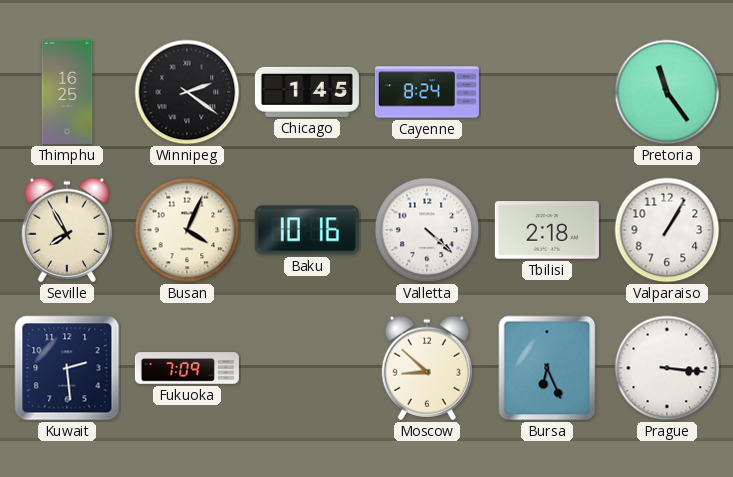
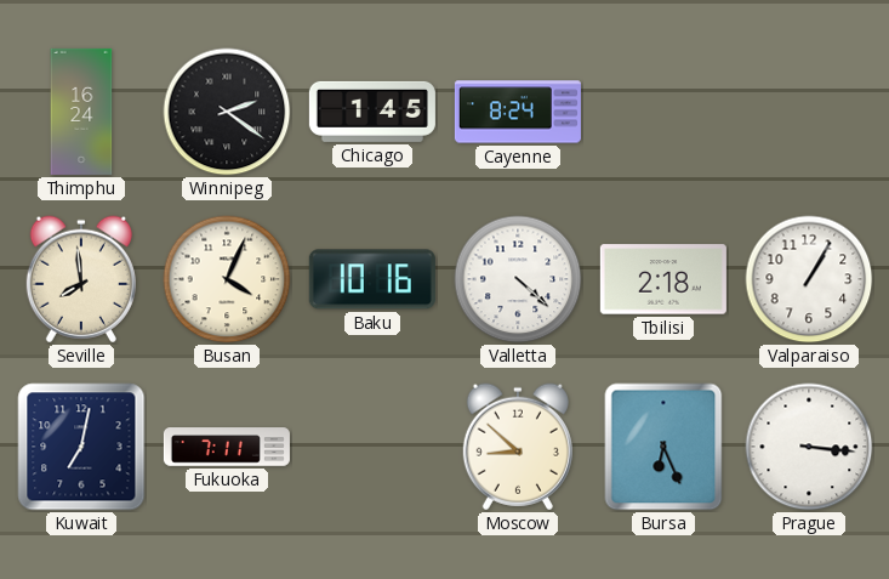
Thimphu: 16:25 -> 16:24
Pretoria: 11:24 -> none
Seville: 7:55 -> 7:59
Kuwait: 2:29 -> 7:02
Fukuoka: 7:09 -> 7:11
